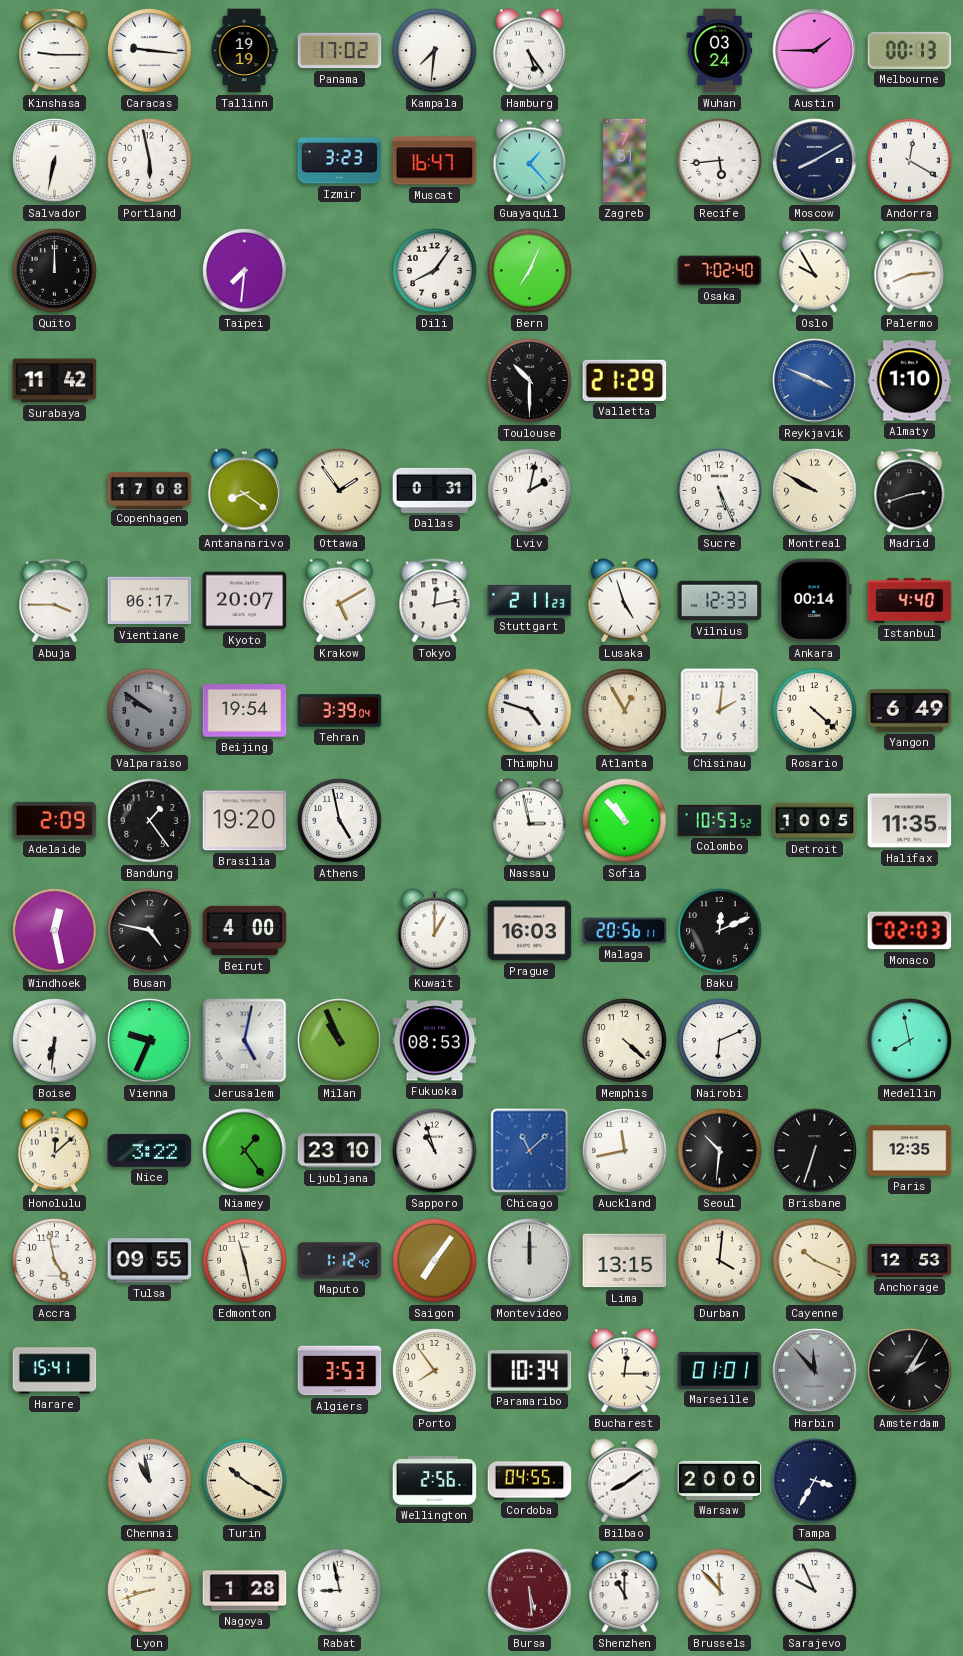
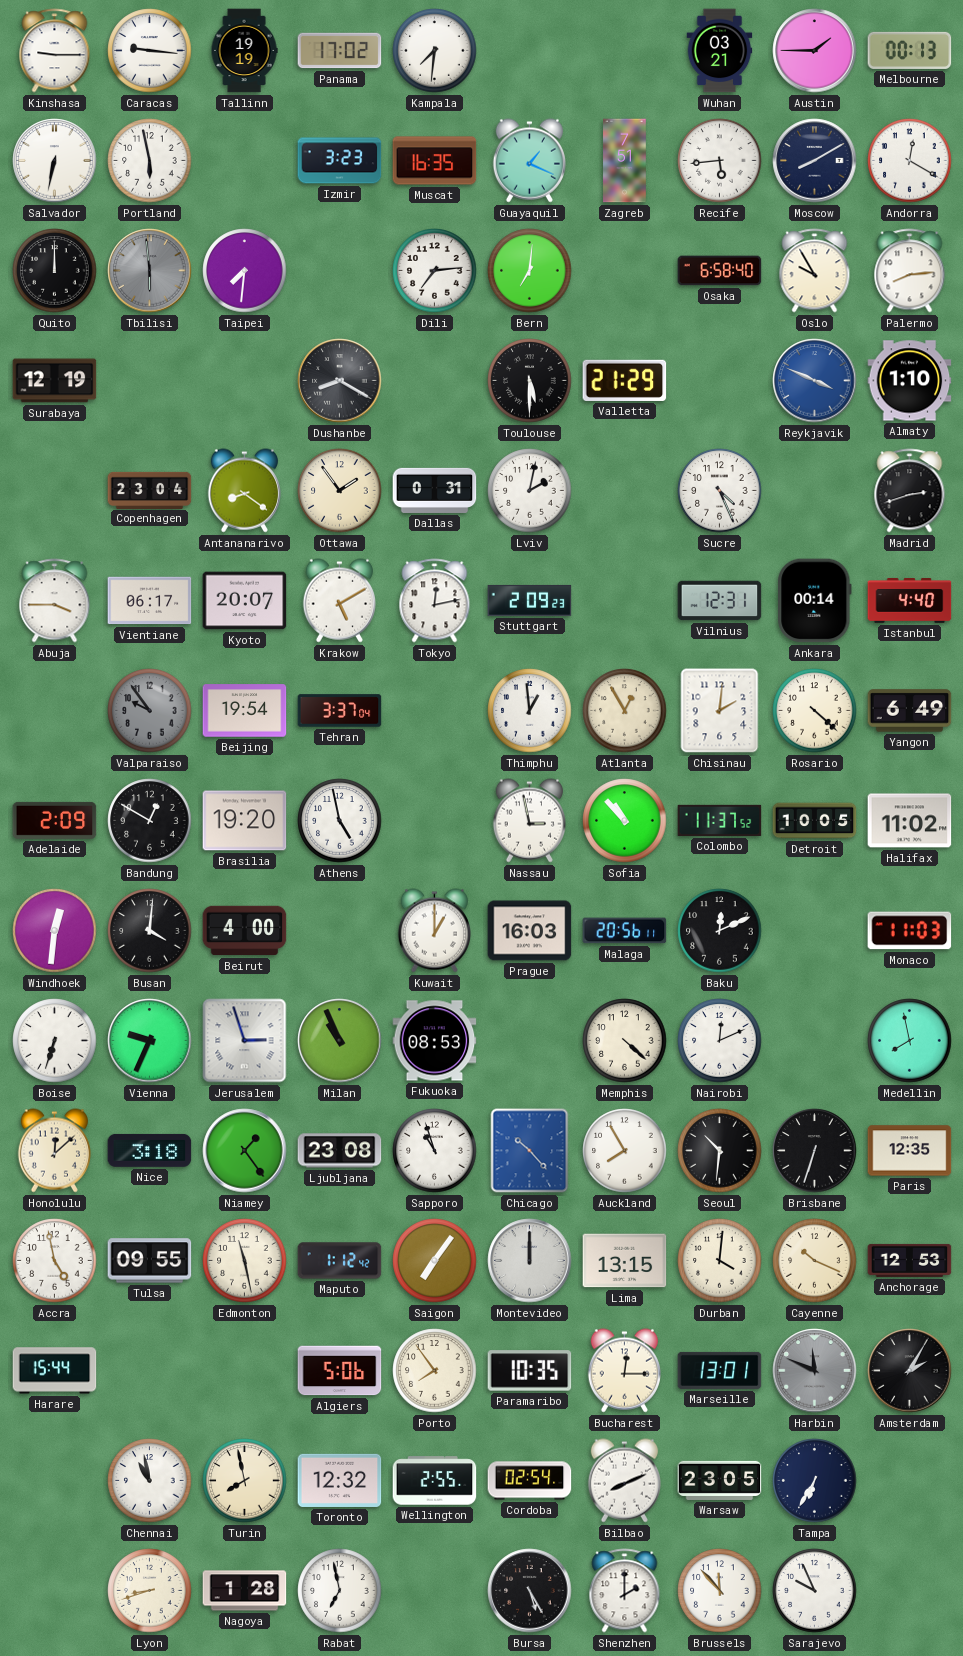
Hamburg: 5:24 -> none
Wuhan: 03:24 -> 03:21
Muscat: 16:47 -> 16:35
Guayaquil: 1:23 -> 1:19
Tbilisi: none -> 5:59
Dili: 8:06 -> 7:14
Bern: 7:04 -> 7:01
Osaka: 7:02 -> 6:58
Surabaya: 11:42 -> 12:19
Dushanbe: none -> 8:20
Toulouse: 10:30 -> 5:30
Copenhagen: 17:08 -> 23:04
Sucre: 5:26 -> 4:26
Montreal: 9:50 -> none
Stuttgart: 2:11 -> 2:09
Lusaka: 4:57 -> none
Vilnius: 12:33 -> 12:31
Valparaiso: 9:51 -> 9:54
Tehran: 3:39 -> 3:37
Thimphu: 4:48 -> 12:59
Bandung: 1:24 -> 12:50
Colombo: 10:53 -> 11:37
Halifax: 11:35 -> 11:02
Windhoek: 12:28 -> 12:31
Busan: 4:47 -> 4:01
Monaco: 02:03 -> 11:03
Boise: 6:31 -> 6:33
Jerusalem: 5:02 -> 2:57
Nairobi: 6:11 -> 12:11
Nice: 3:22 -> 3:18
Ljubljana: 23:10 -> 23:08
Chicago: 11:08 -> 10:23
Auckland: 11:43 -> 7:55
Harare: 15:41 -> 15:44
Algiers: 3:53 -> 5:06
Paramaribo: 10:34 -> 10:35
Marseille: 01:01 -> 13:01
Harbin: 11:53 -> 11:49
Turin: 10:20 -> 7:58
Toronto: none -> 12:32
Wellington: 2:56 -> 2:55
Cordoba: 04:55 -> 02:54
Bilbao: 8:09 -> 8:11
Warsaw: 20:00 -> 23:05
Tampa: 3:35 -> 6:35
Rabat: 8:58 -> 6:58
Bursa: 5:29 -> 5:25
Bursa dial: burgundy -> black
Shenzhen: 11:00 -> 2:00
